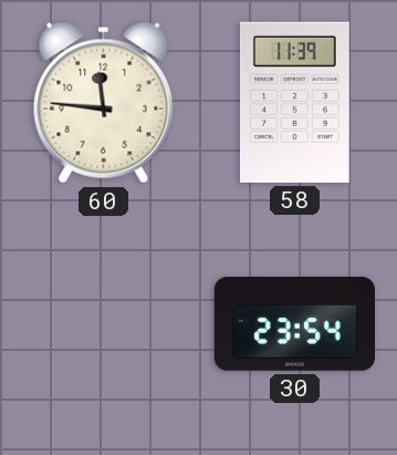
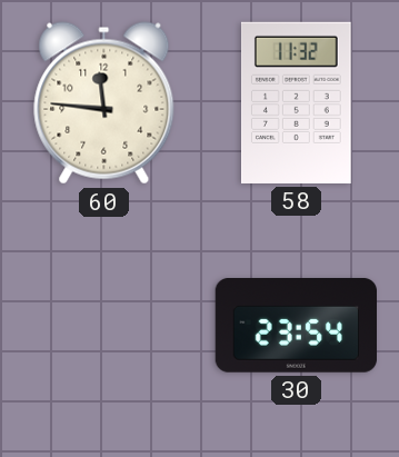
58: 11:39 -> 11:32
